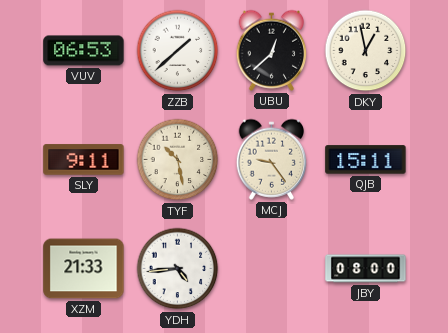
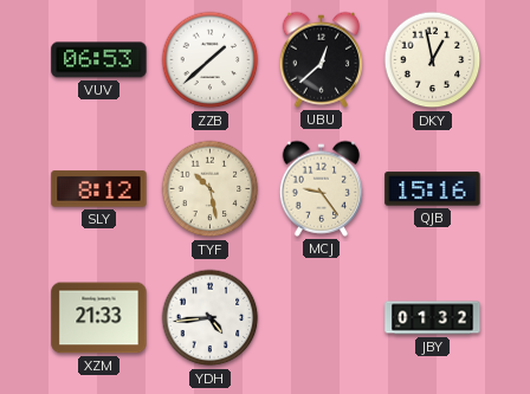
SLY: 9:11 -> 8:12
QJB: 15:11 -> 15:16
JBY: 08:00 -> 01:32
